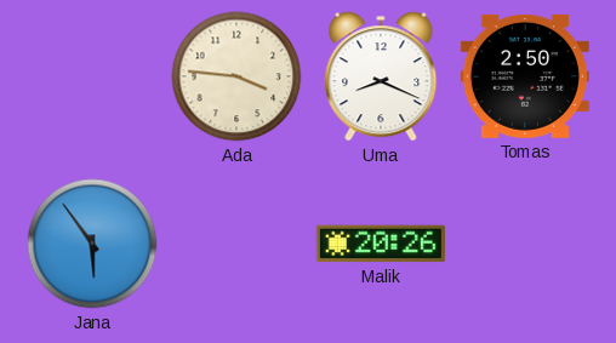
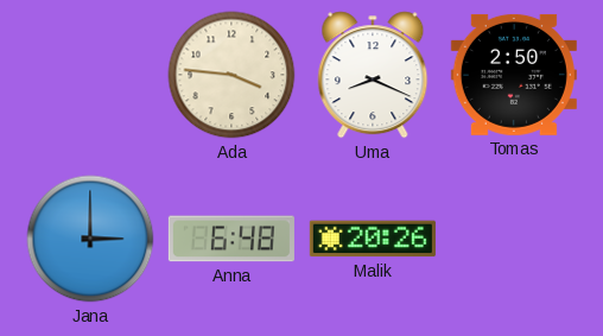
Jana: 5:54 -> 3:00
Anna: none -> 6:48
